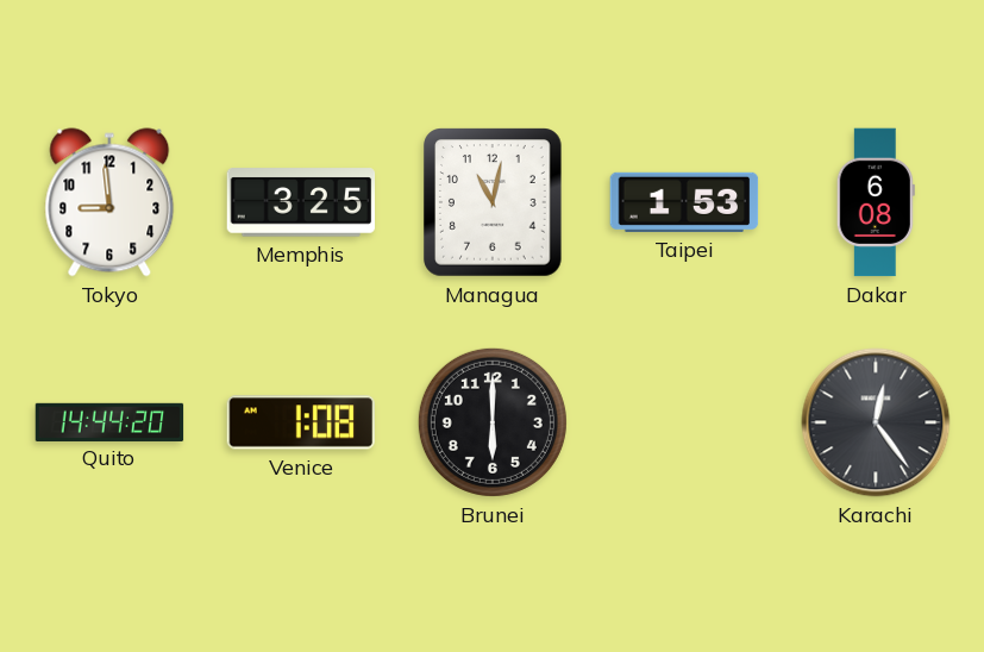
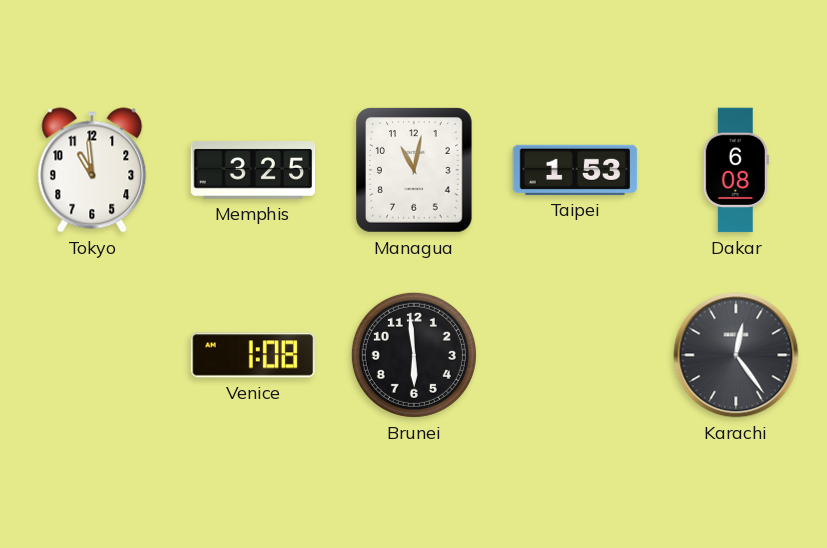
Tokyo: 8:59 -> 10:59
Quito: 14:44 -> none
Brunei: 6:00 -> 5:59
